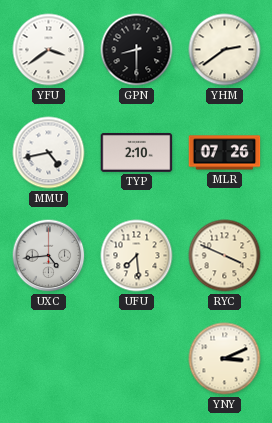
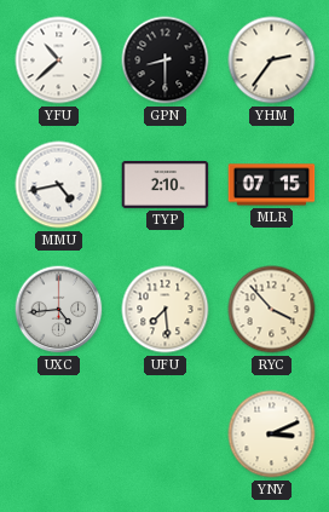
YFU: 3:39 -> 10:38
YHM: 2:39 -> 2:36
MLR: 07:26 -> 07:15
RYC: 3:49 -> 3:53
